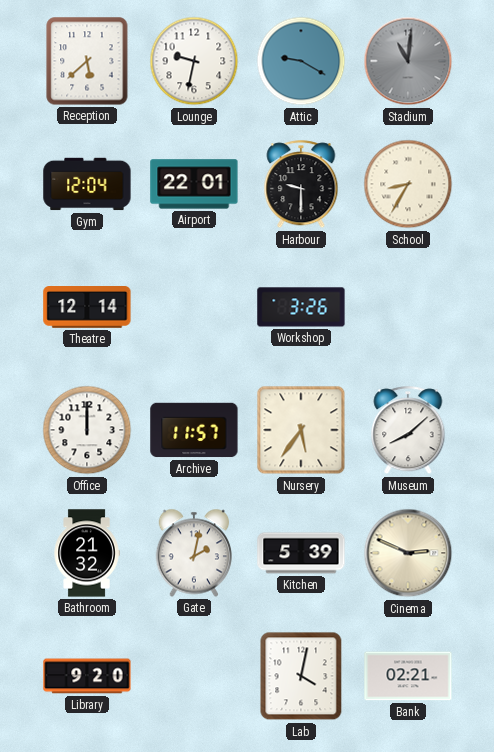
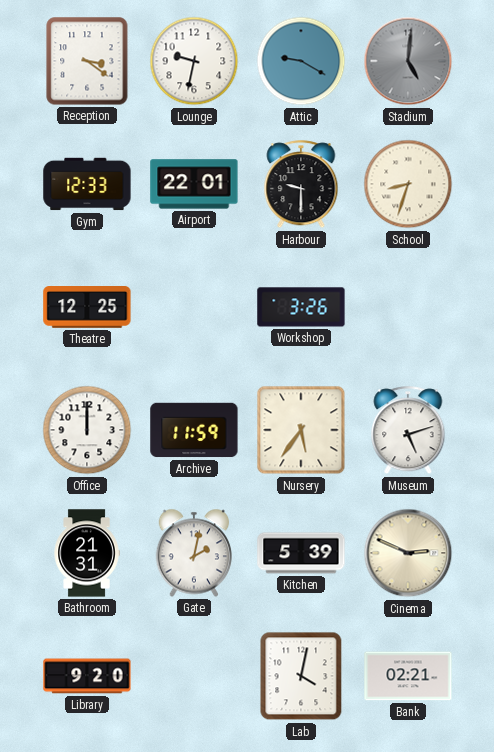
Reception: 5:38 -> 3:21
Stadium: 11:01 -> 5:01
Gym: 12:04 -> 12:33
School: 8:35 -> 8:33
Theatre: 12:14 -> 12:25
Archive: 11:57 -> 11:59
Museum: 8:08 -> 5:12
Bathroom: 21:32 -> 21:31
